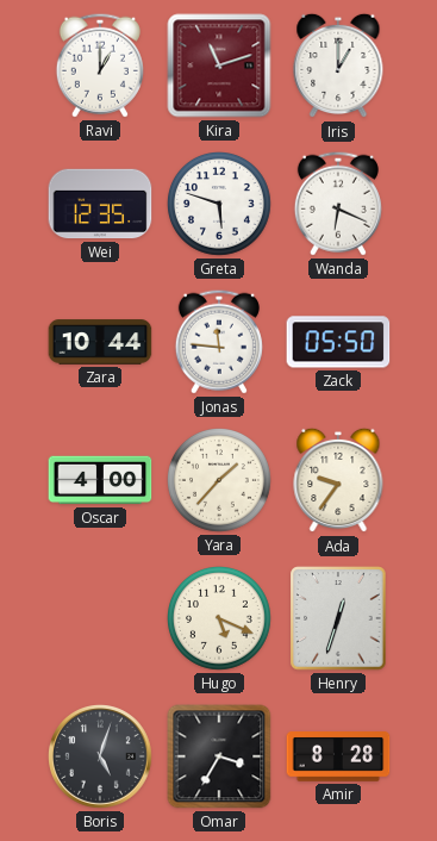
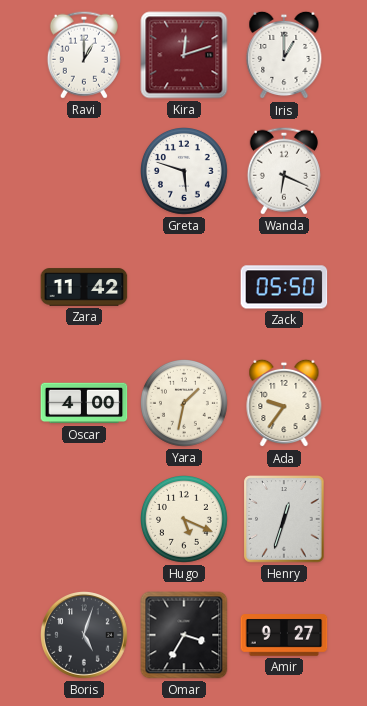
Kira: 11:12 -> 12:12
Wei: 12:35 -> none
Zara: 10:44 -> 11:42
Jonas: 11:46 -> none
Yara: 1:37 -> 1:32
Amir: 8:28 -> 9:27
